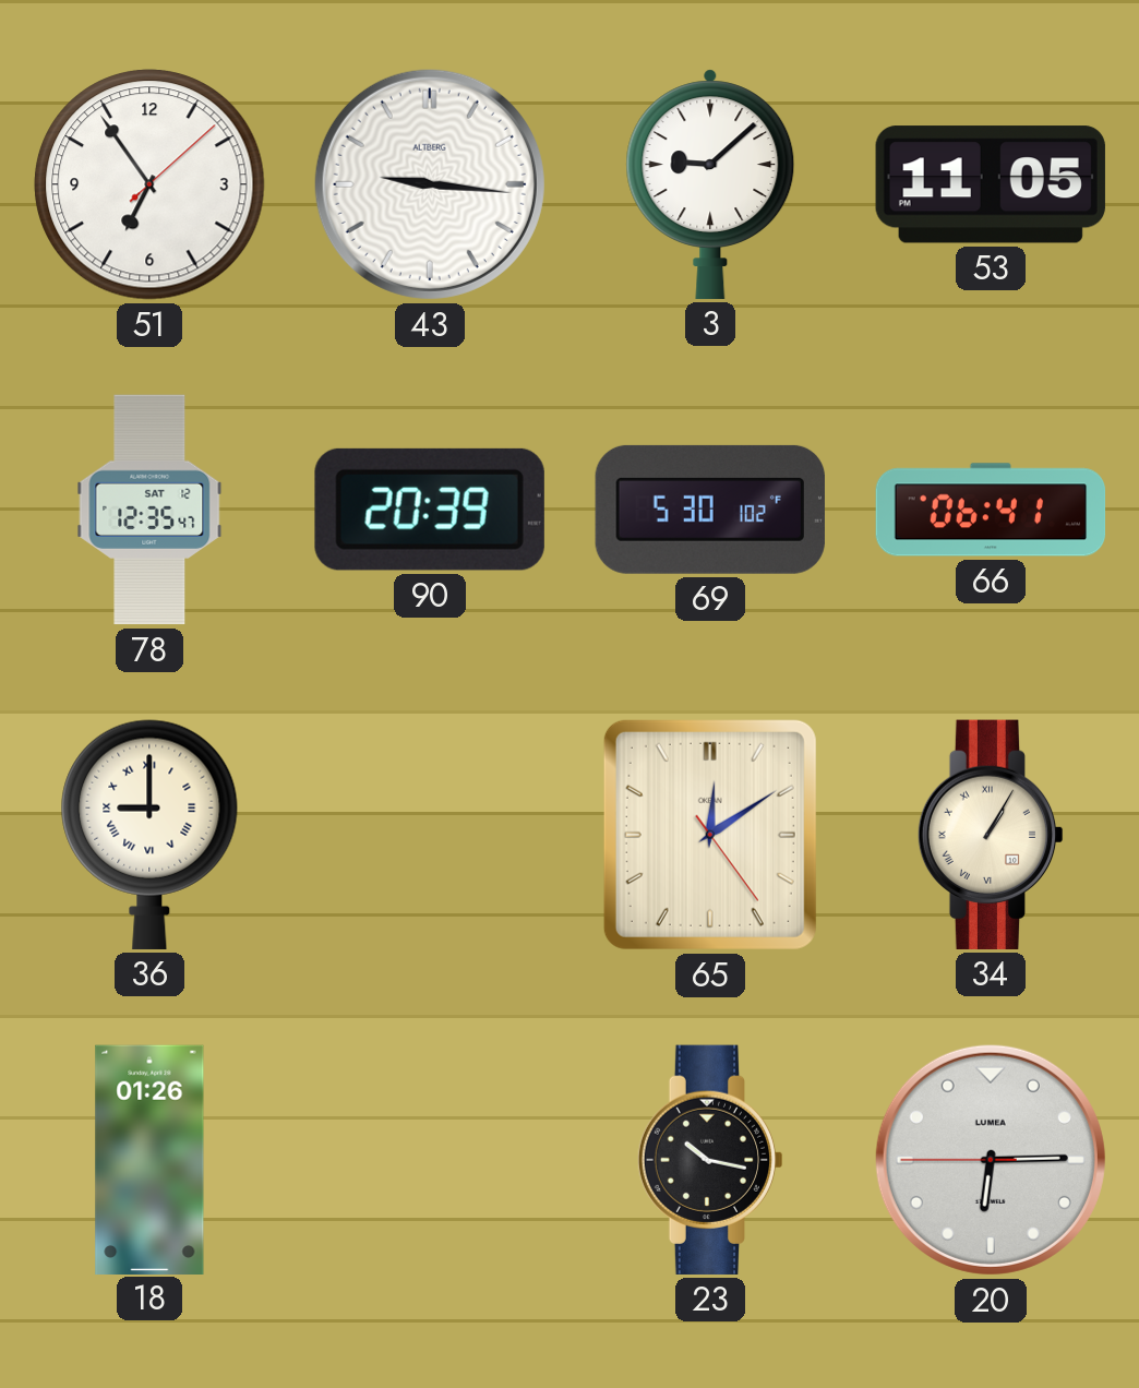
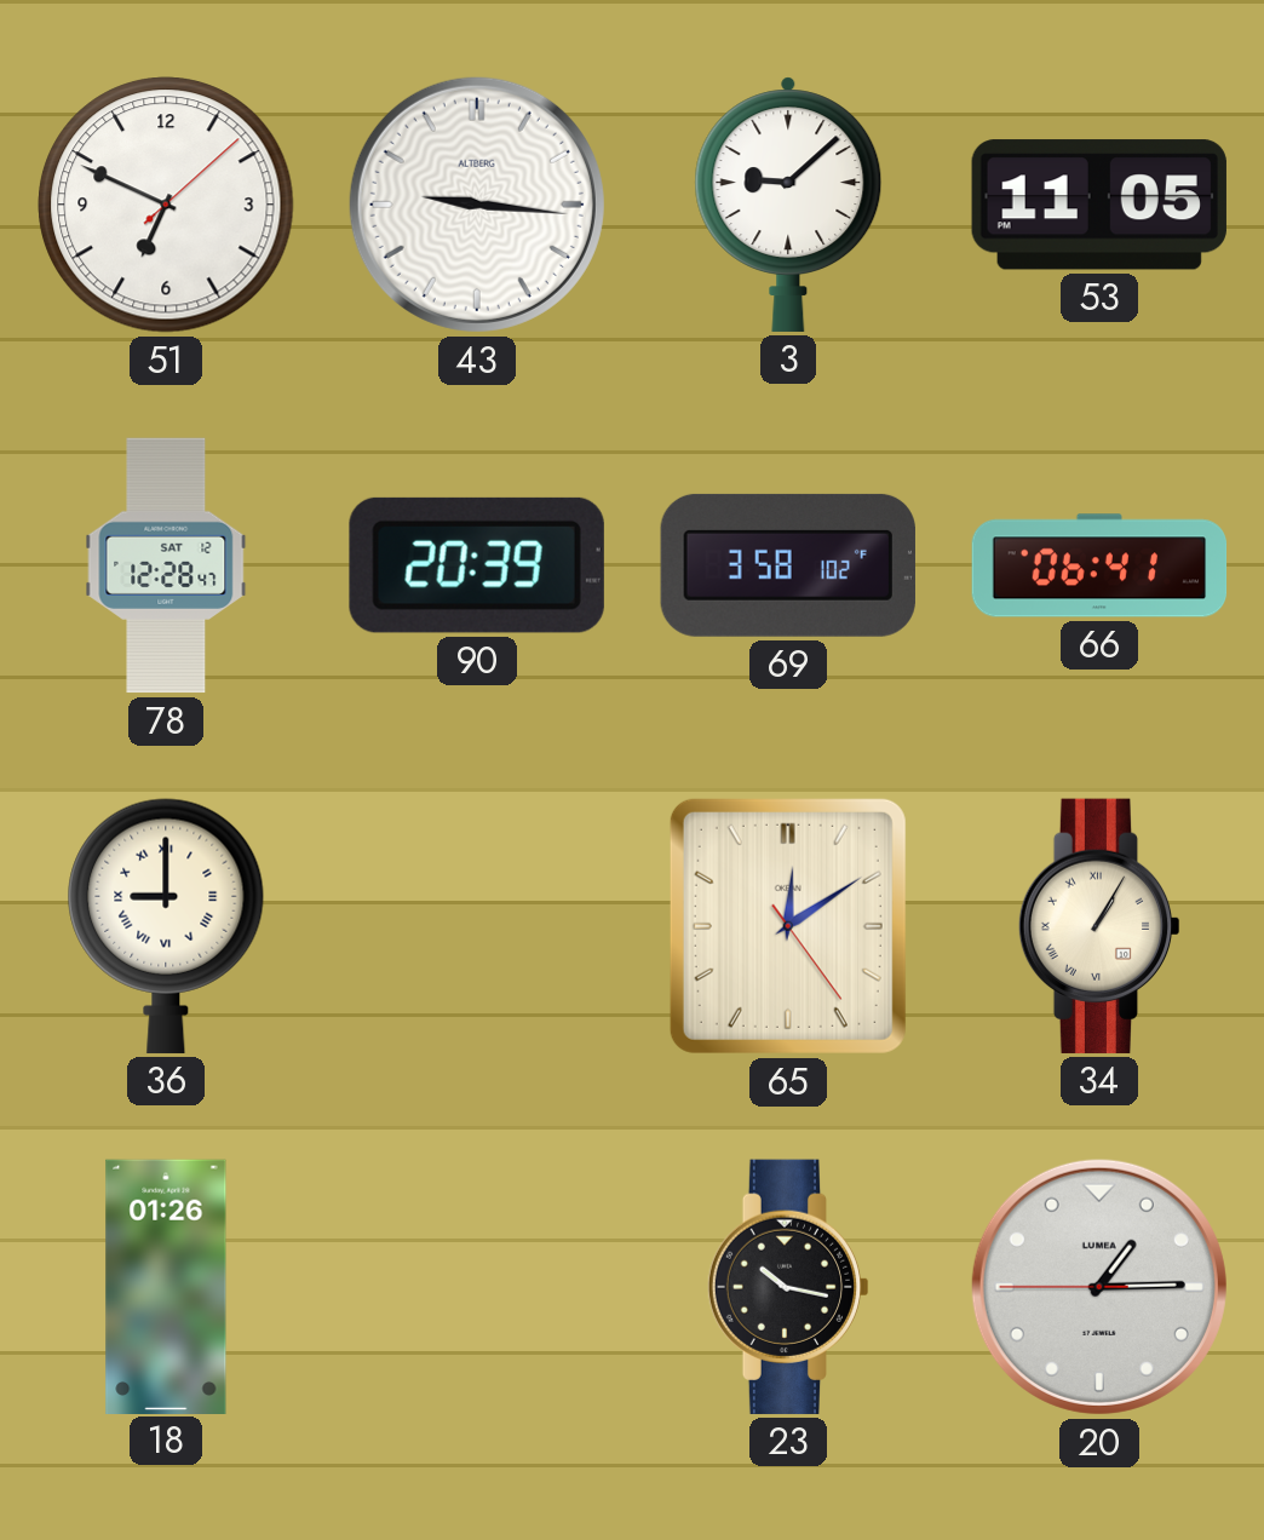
51: 6:54 -> 6:49
78: 12:35 -> 12:28
69: 5:30 -> 3:58
20: 6:14 -> 1:14
